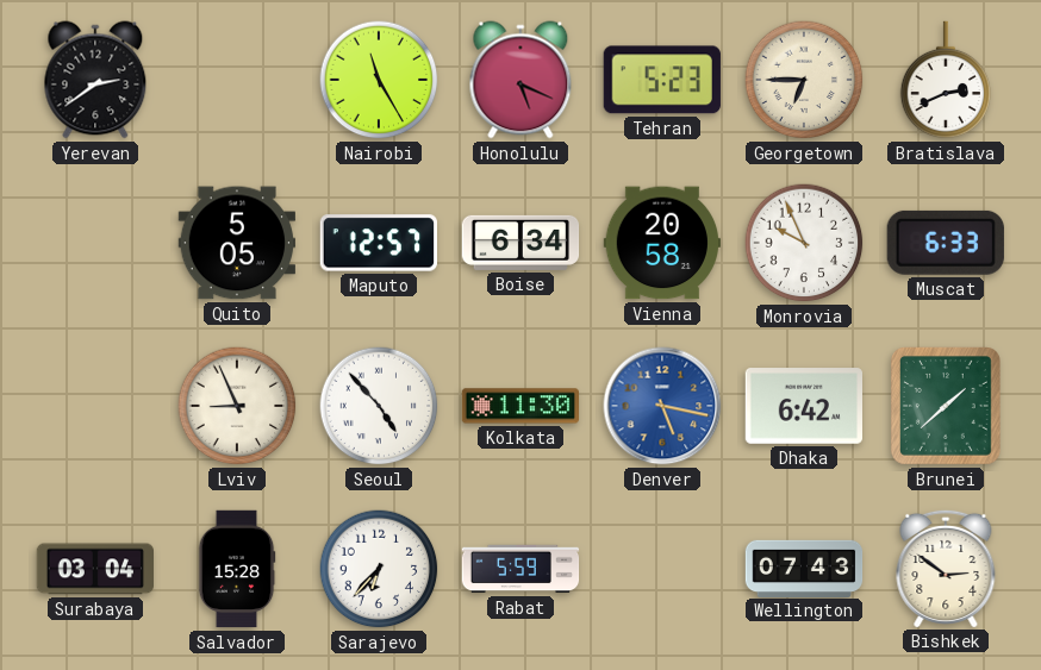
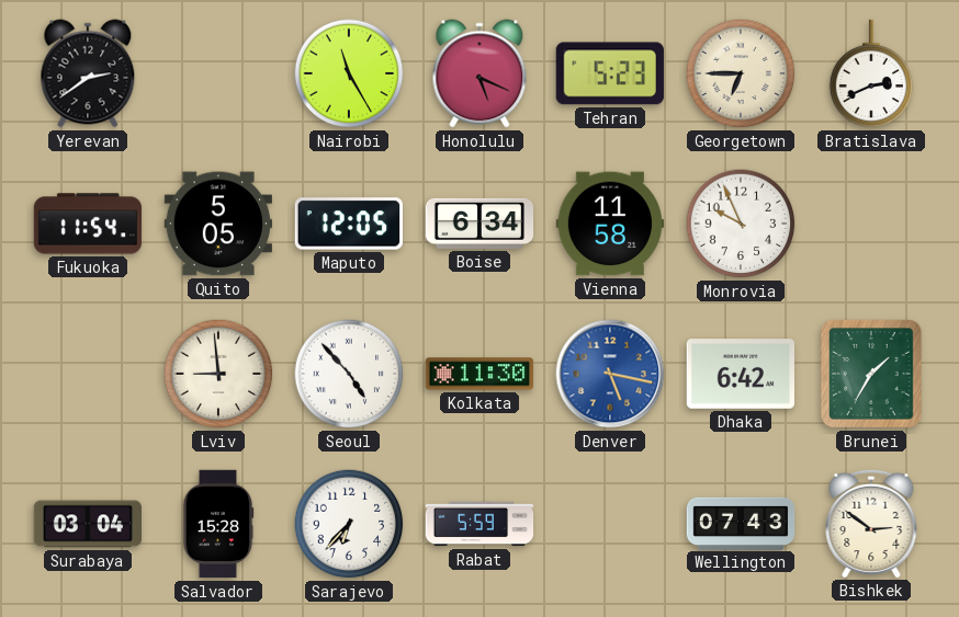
Fukuoka: none -> 11:54
Maputo: 12:57 -> 12:05
Vienna: 20:58 -> 11:58
Muscat: 6:33 -> none
Lviv: 8:56 -> 8:59
Brunei: 1:38 -> 1:35
